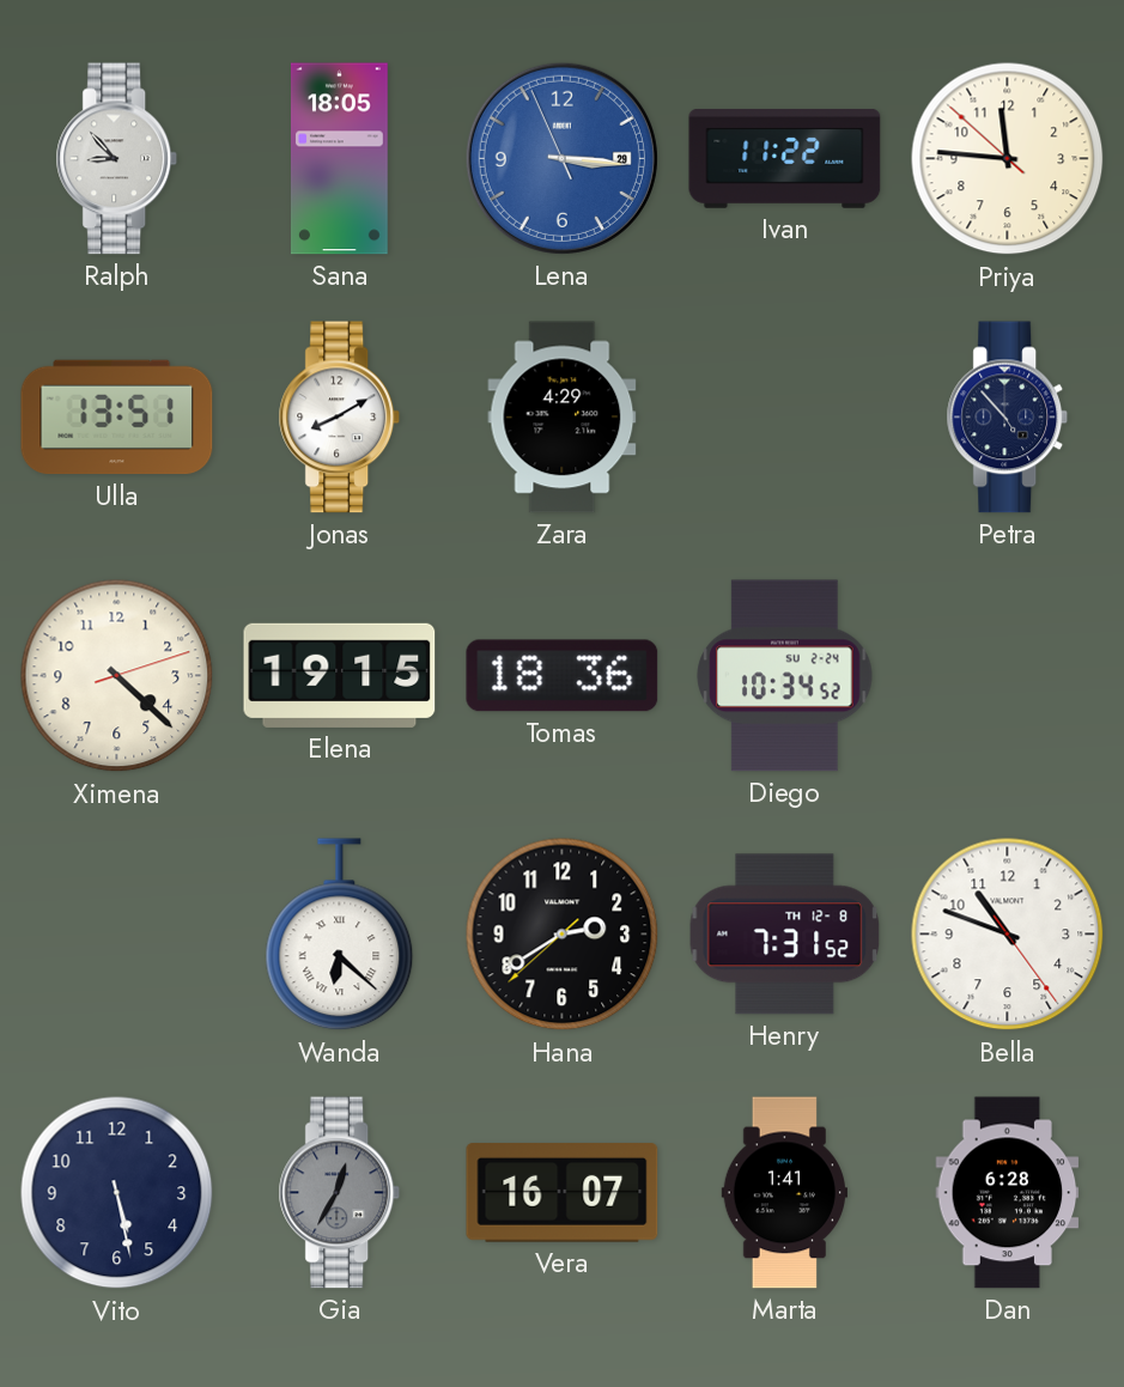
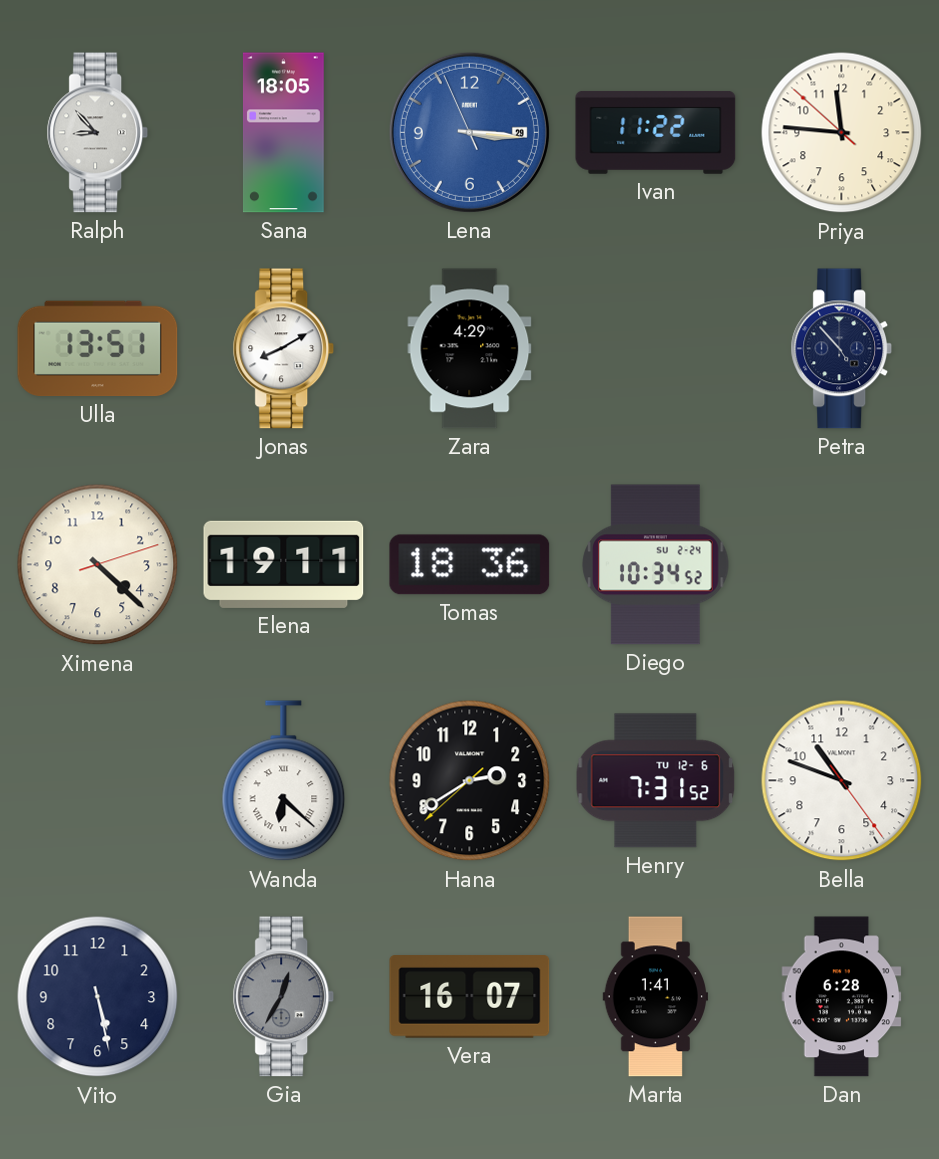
Elena: 19:15 -> 19:11
Henry date: TH 12-8 -> TU 12-6
